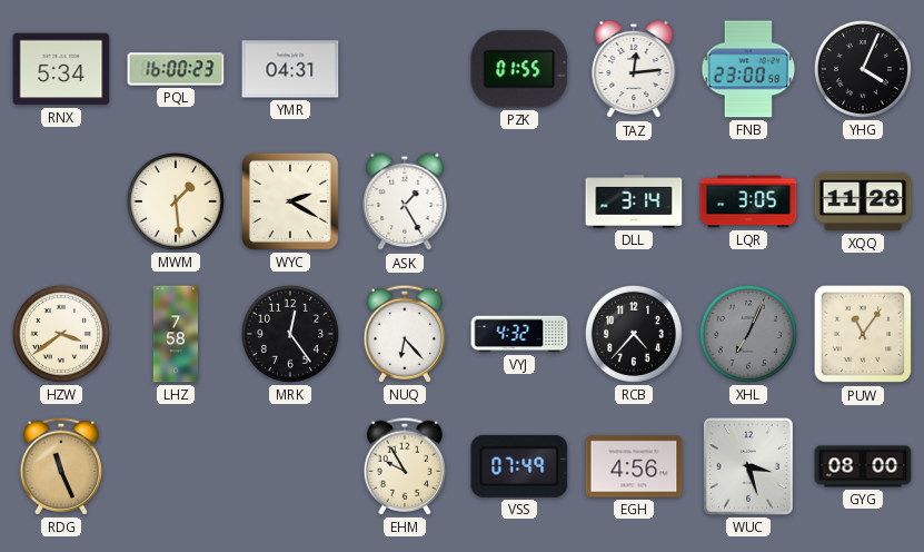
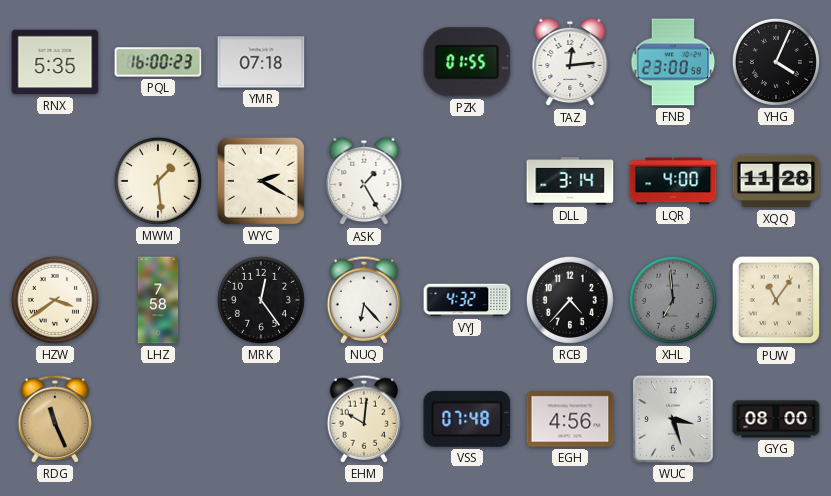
RNX: 5:34 -> 5:35
YMR: 04:31 -> 07:18
LQR: 3:05 -> 4:00
XHL: 7:04 -> 6:59
EHM: 9:55 -> 10:01
VSS: 07:49 -> 07:48
